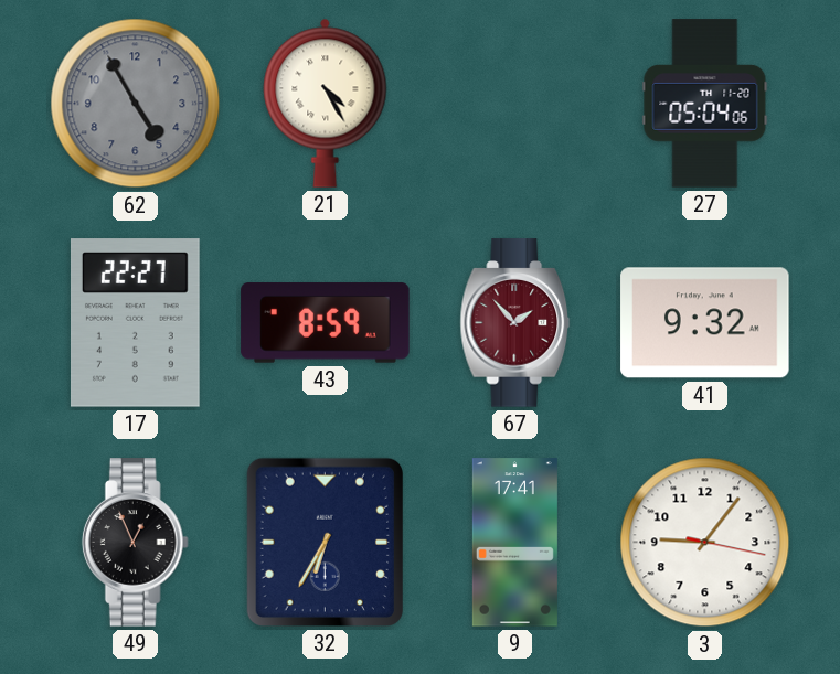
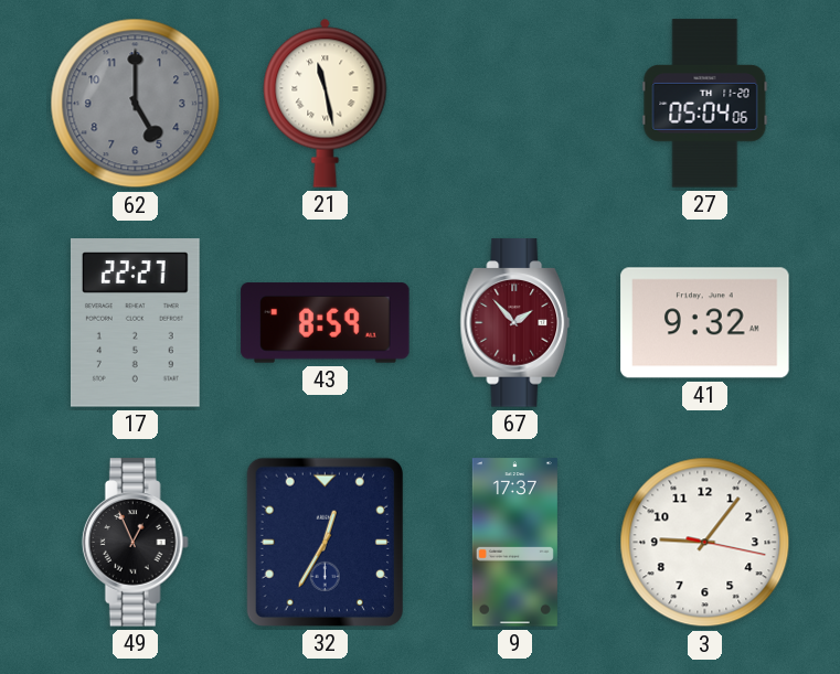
62: 4:55 -> 5:00
21: 4:25 -> 11:28
32: 6:35 -> 12:35
9: 17:41 -> 17:37
